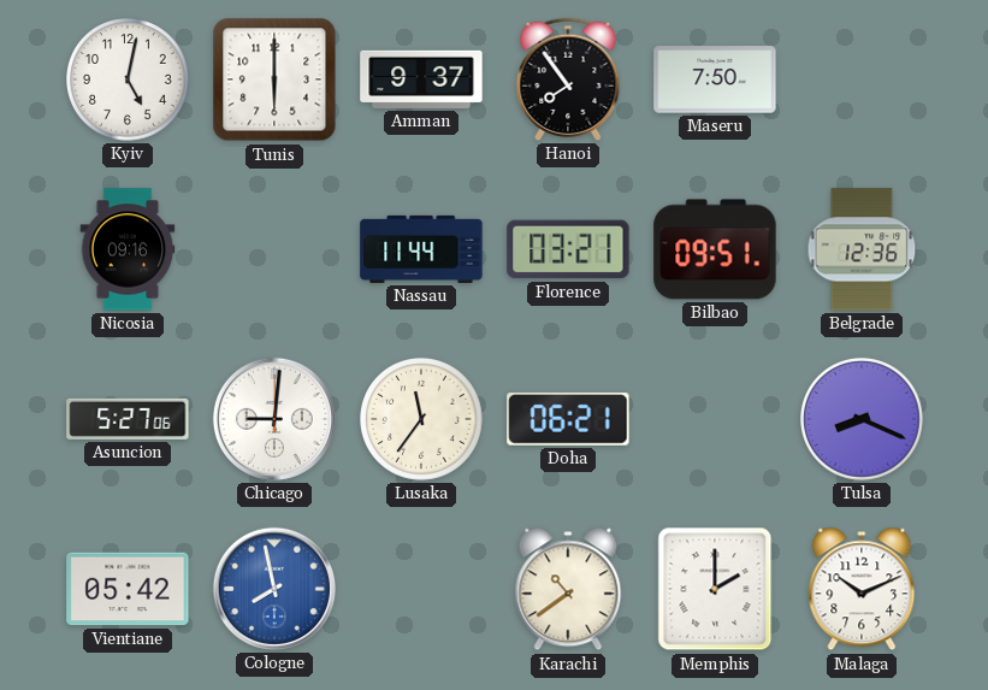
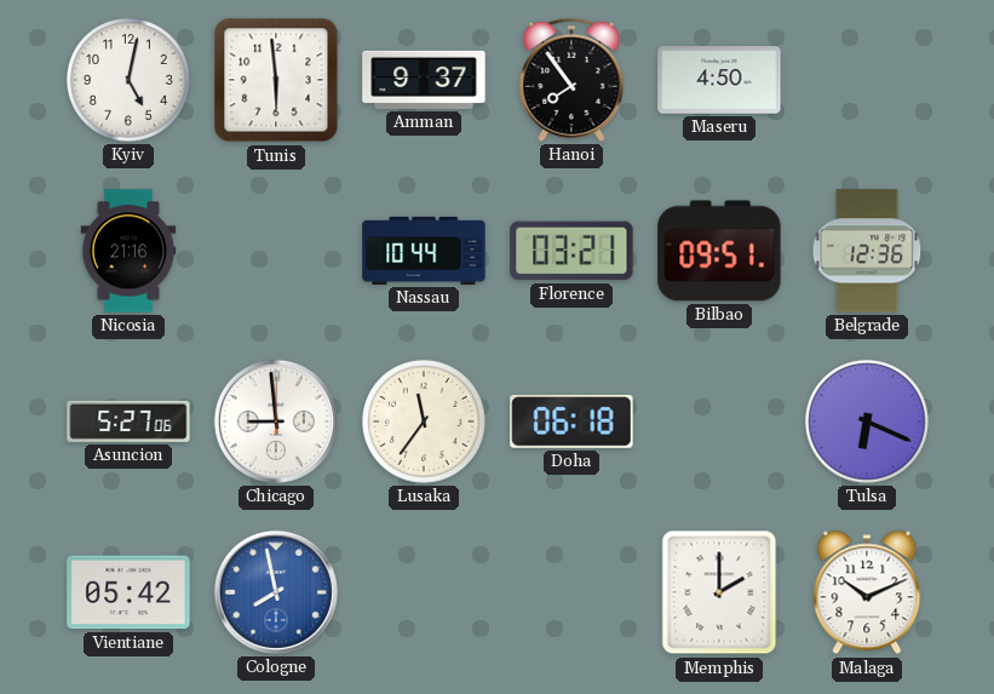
Tunis: 6:00 -> 5:59
Maseru: 7:50 -> 4:50
Nicosia: 09:16 -> 21:16
Nassau: 11:44 -> 10:44
Chicago: 9:01 -> 8:59
Doha: 06:21 -> 06:18
Tulsa: 8:19 -> 6:19
Karachi: 10:39 -> none
